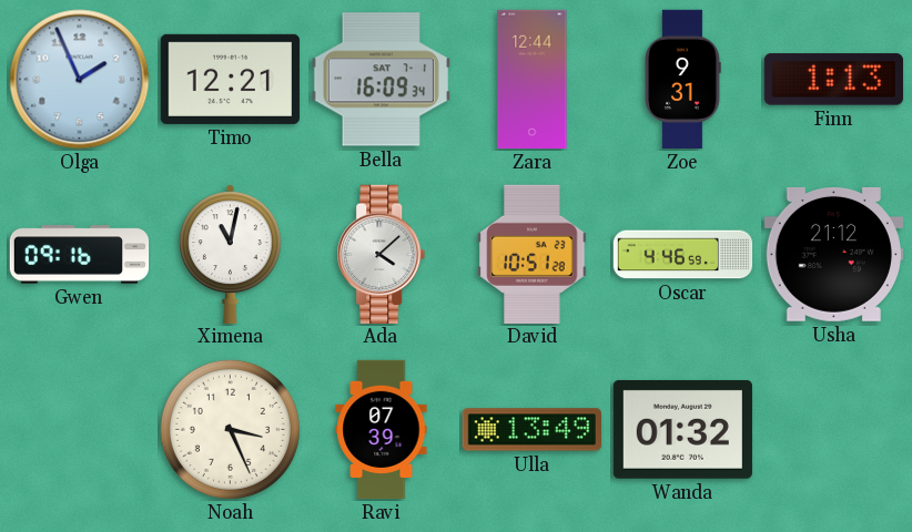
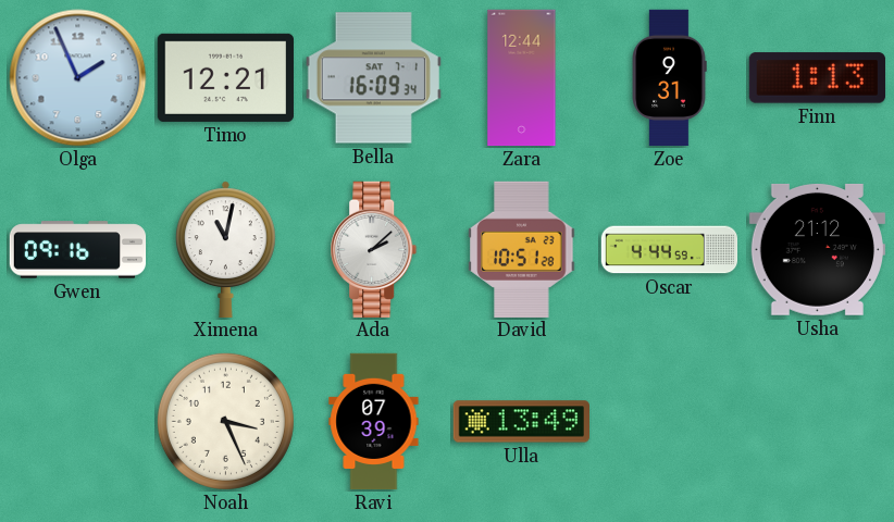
Ada: 4:08 -> 2:08
Oscar: 4:46 -> 4:44
Wanda: 01:32 -> none
